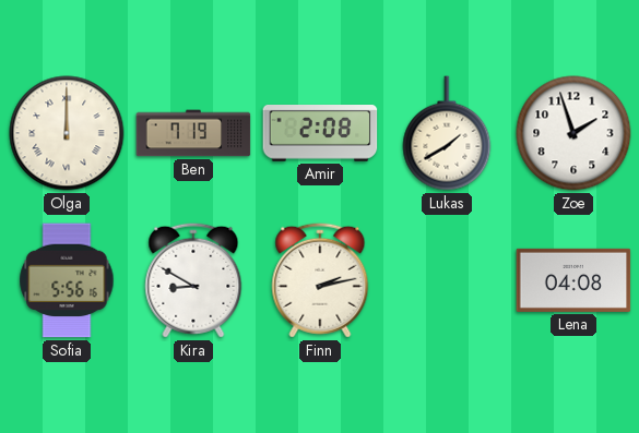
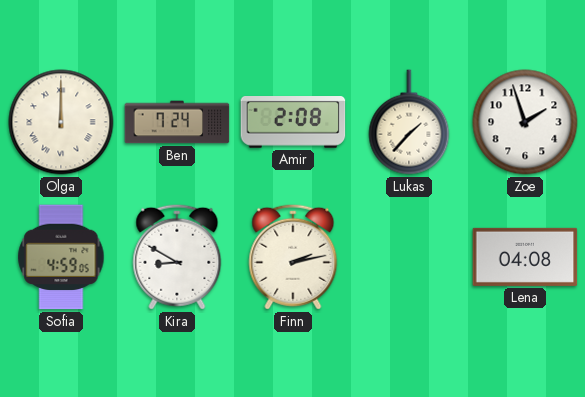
Ben: 7:19 -> 7:24
Lukas: 1:40 -> 1:37
Sofia: 5:56 -> 4:59
